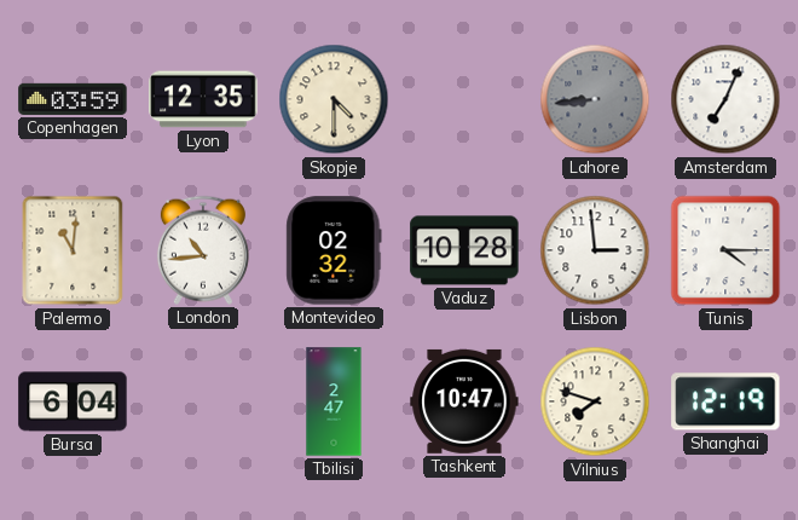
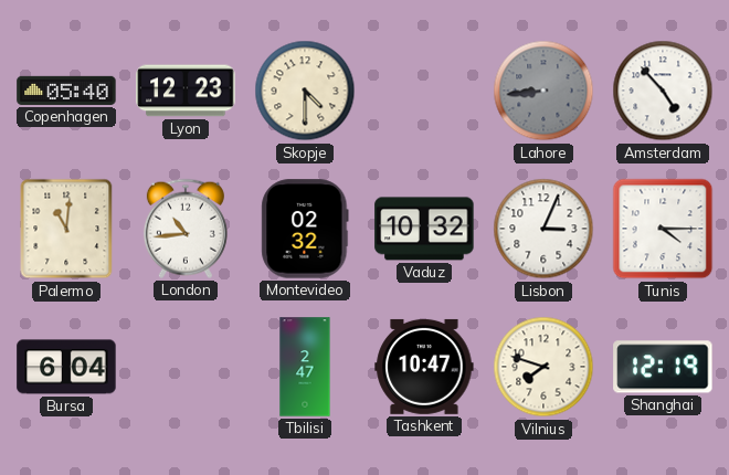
Copenhagen: 03:59 -> 05:40
Lyon: 12:35 -> 12:23
Amsterdam: 7:04 -> 4:53
Vaduz: 10:28 -> 10:32
Lisbon: 2:59 -> 3:04
